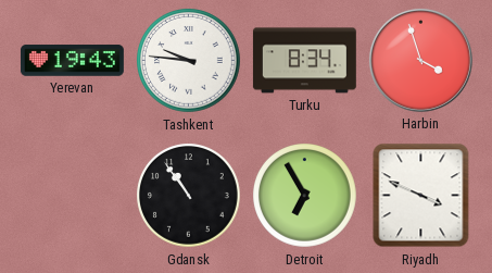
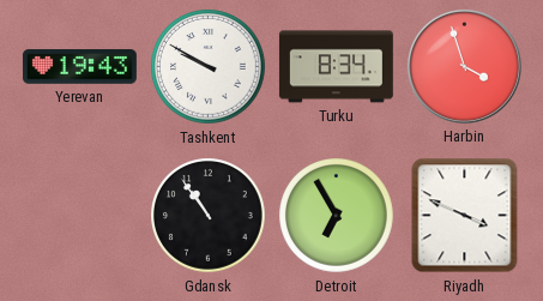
Tashkent: 9:46 -> 9:50
